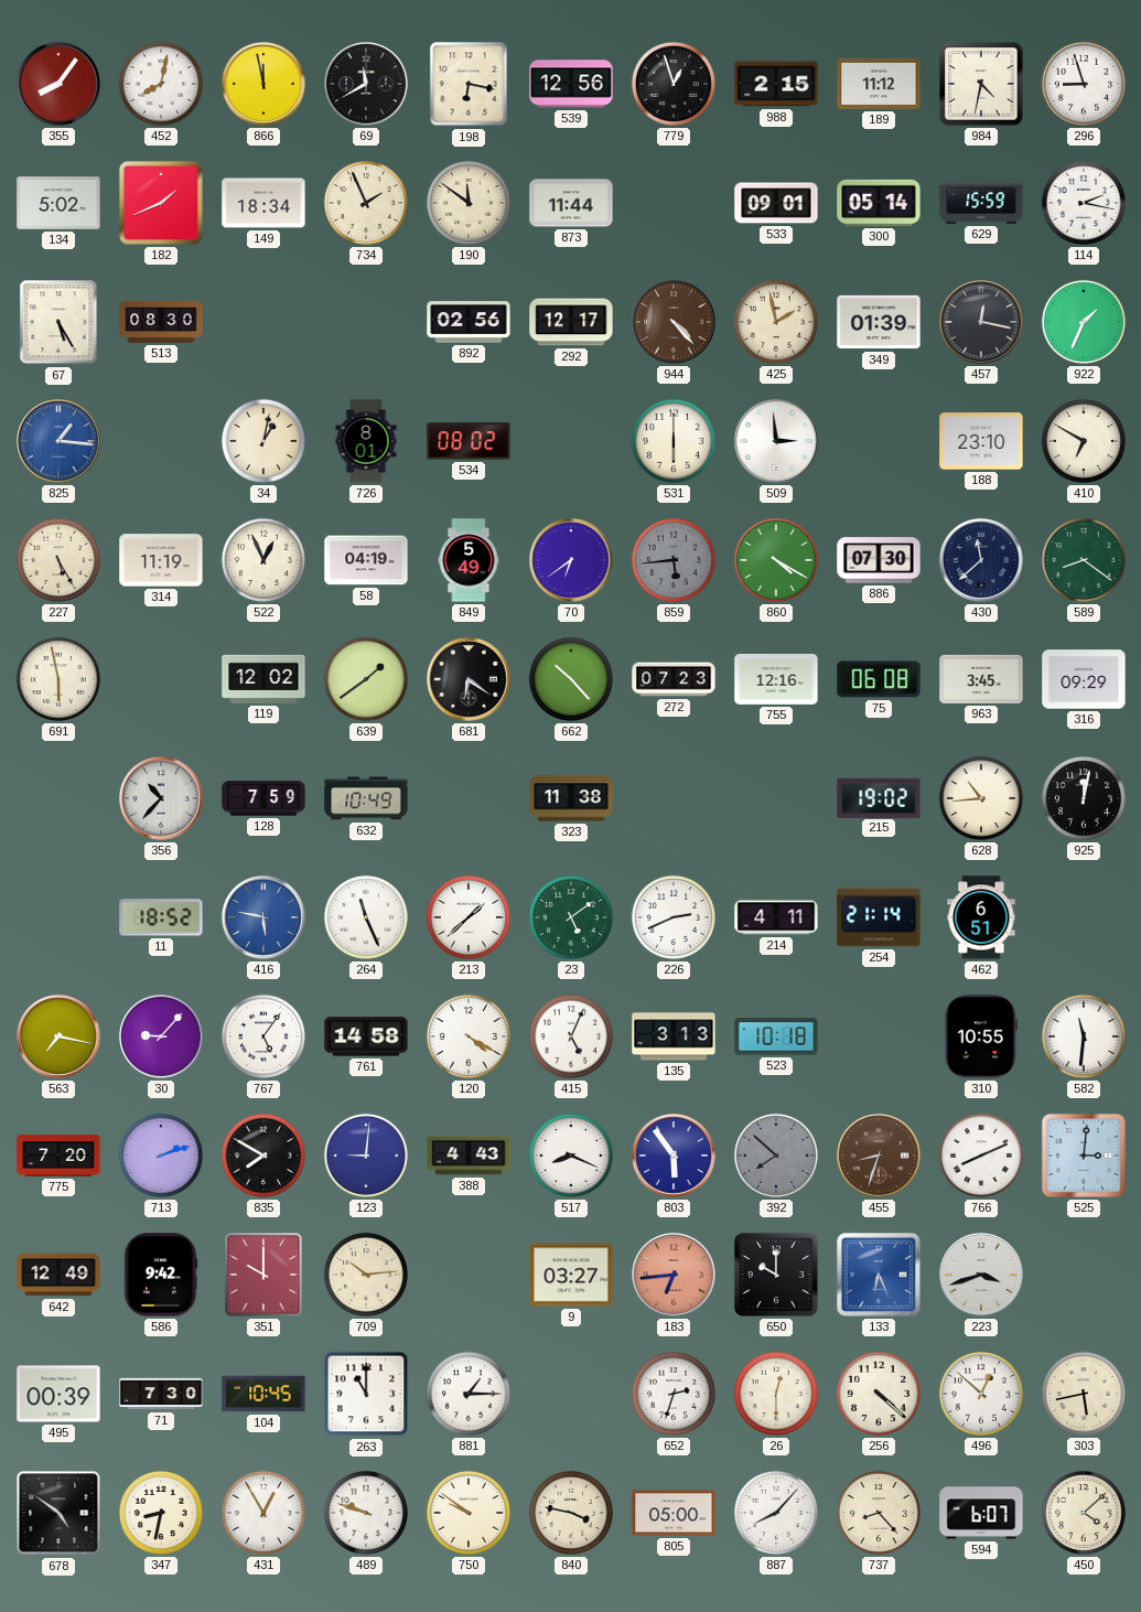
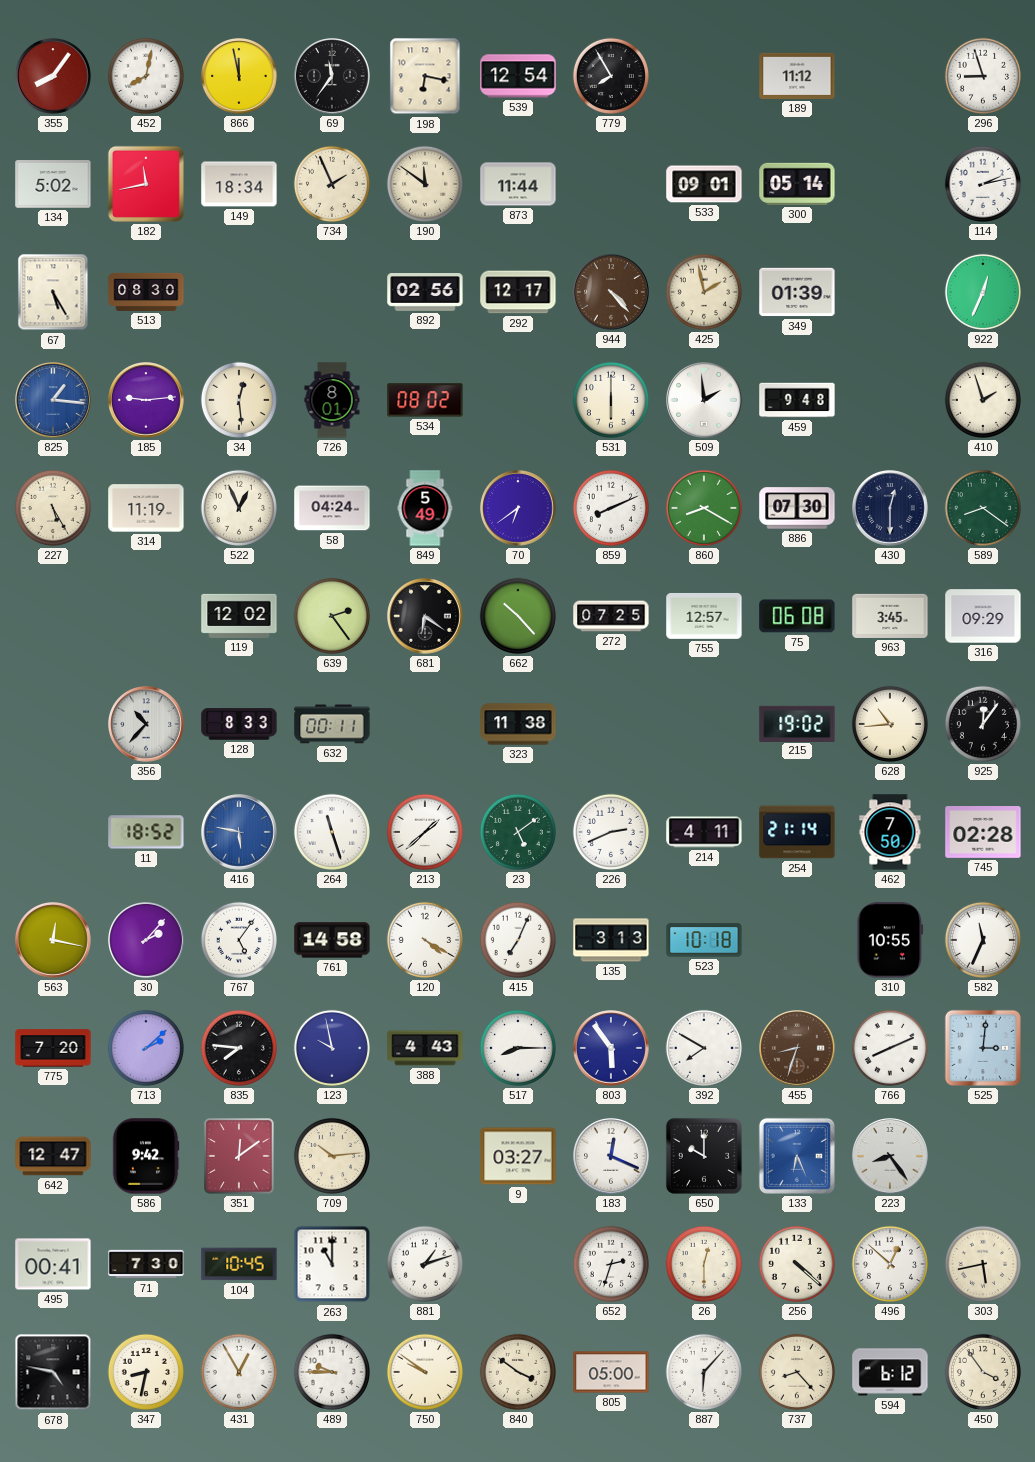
69: 11:40 -> 11:36
539: 12:56 -> 12:54
779: 12:57 -> 7:55
988: 2:15 -> none
984: 4:32 -> none
182: 1:41 -> 11:43
629: 15:59 -> none
114: 2:17 -> 2:13
457: 12:17 -> none
922: 1:34 -> 12:34
185: none -> 9:14
34: 1:02 -> 12:29
509: 2:59 -> 1:59
459: none -> 9:48
188: 23:10 -> none
410: 6:50 -> 1:57
58: 04:19 -> 04:24
859: 5:44 -> 8:11
859 dial: grey -> white
860: 4:20 -> 8:20
430: 11:38 -> 12:30
691: 5:58 -> none
639: 1:39 -> 2:24
272: 07:23 -> 07:25
755: 12:16 -> 12:57
128: 7:59 -> 8:33
632: 10:49 -> 00:11
925: 12:02 -> 12:06
264: 11:26 -> 11:27
462: 6:51 -> 7:50
745: none -> 02:28
563: 7:17 -> 12:17
30: 9:07 -> 2:07
415: 5:04 -> 7:04
582: 11:31 -> 11:34
713: 2:12 -> 2:08
835: 7:50 -> 7:46
123: 9:01 -> 9:58
517: 8:19 -> 8:15
392: 7:52 -> 7:50
392 dial: grey -> white
642: 12:49 -> 12:47
351: 10:00 -> 12:09
183: 6:44 -> 12:19
183 dial: salmon -> white
223: 3:42 -> 8:24
495: 00:39 -> 00:41
881: 1:15 -> 1:12
678: 4:51 -> 4:47
489: 9:48 -> 9:45
840: 3:47 -> 3:51
887: 8:07 -> 6:07
594: 6:07 -> 6:12
450: 4:08 -> 3:54
